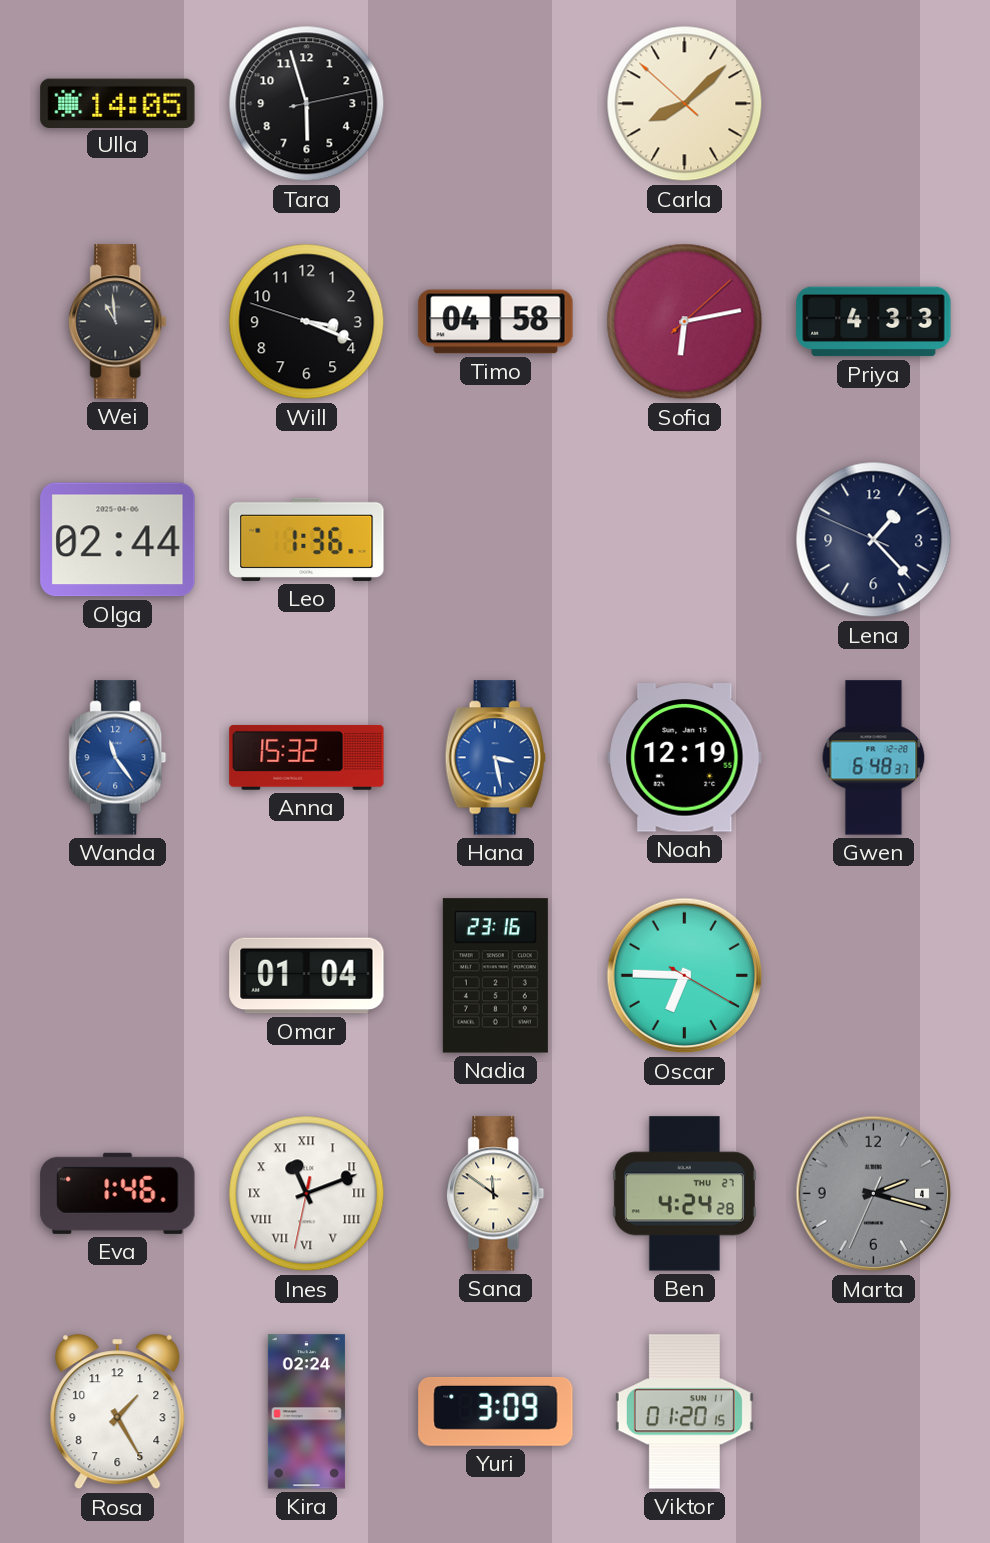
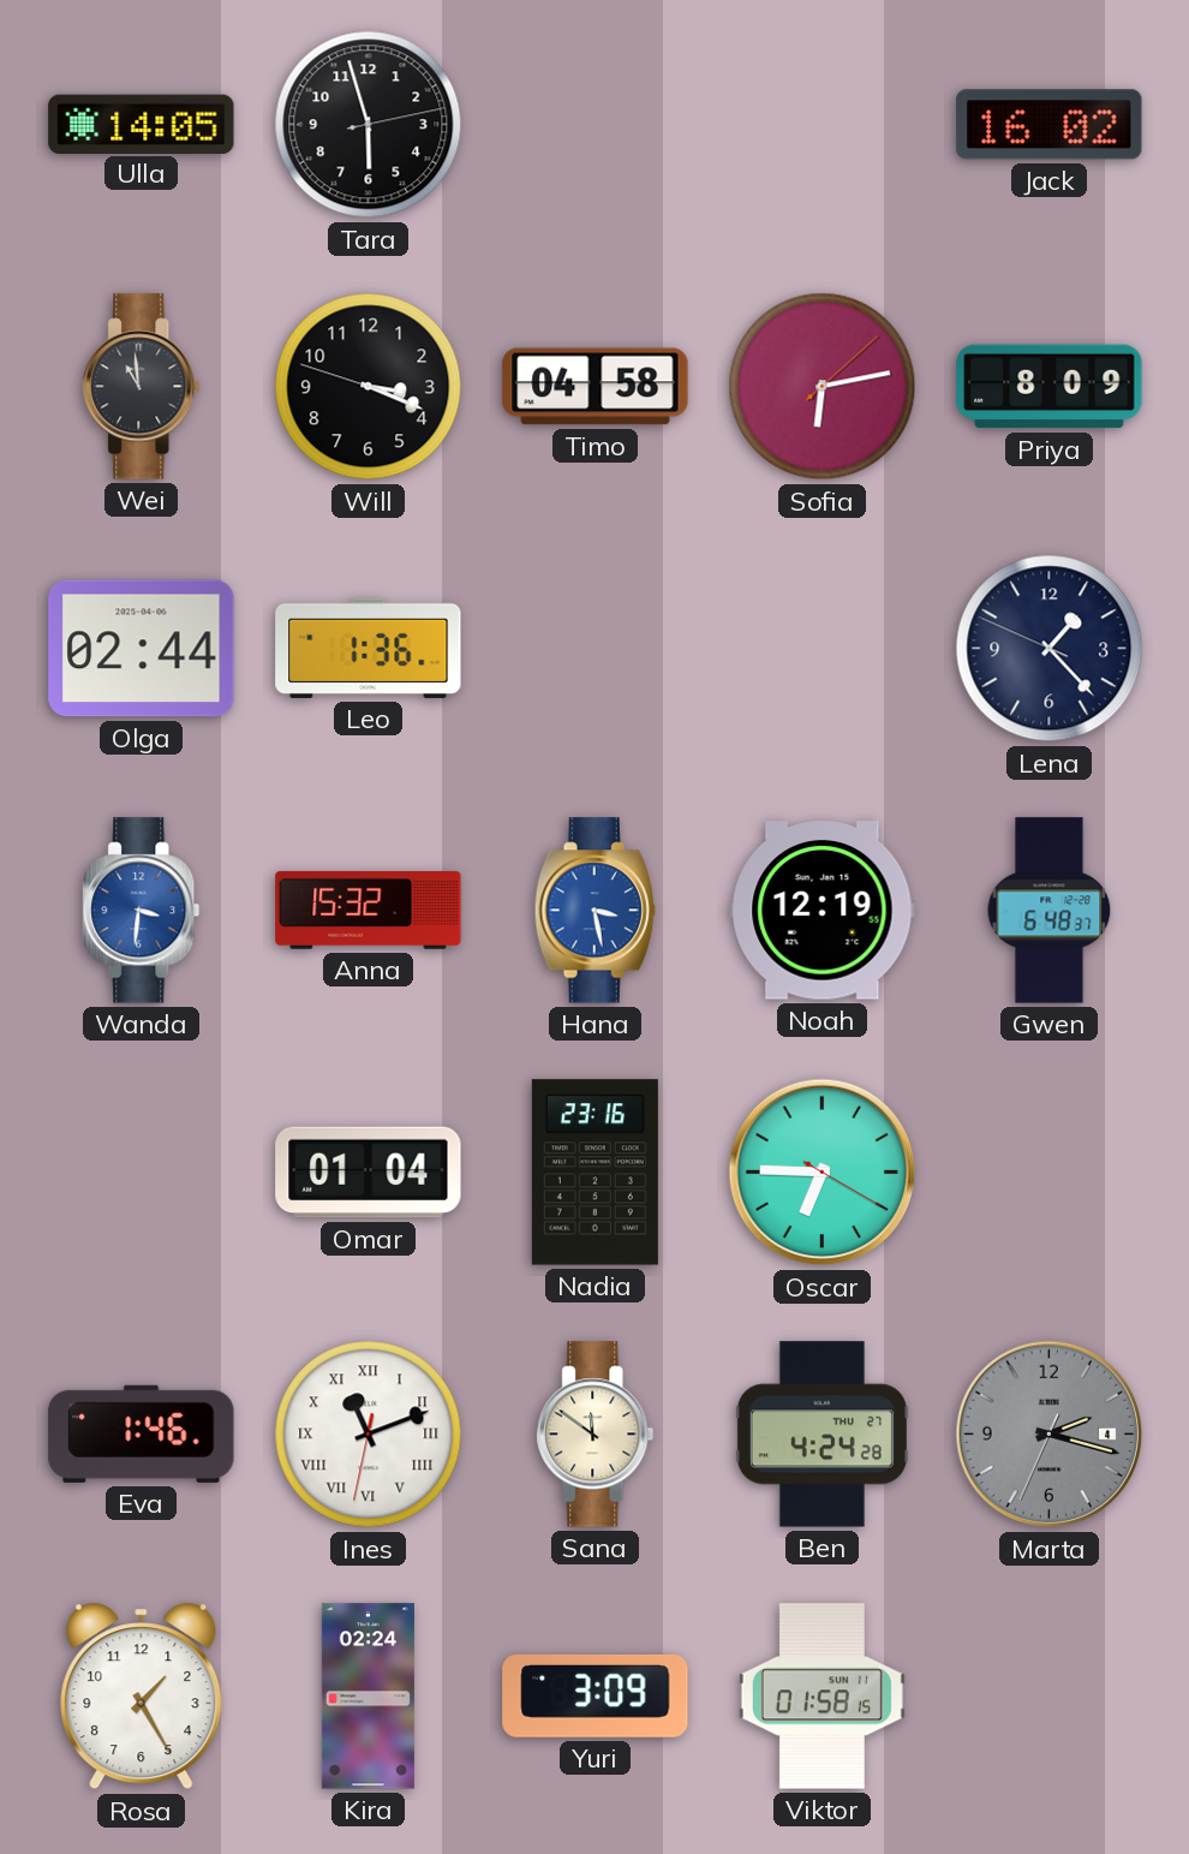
Carla: 8:07 -> none
Jack: none -> 16:02
Priya: 4:33 -> 8:09
Wanda: 11:24 -> 3:31
Viktor: 01:20 -> 01:58
